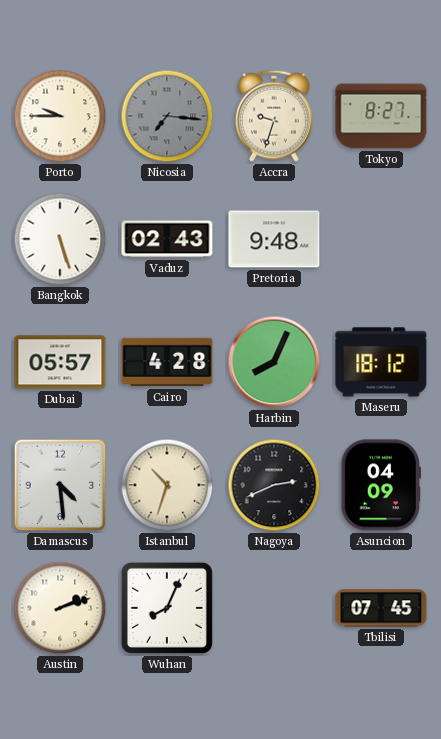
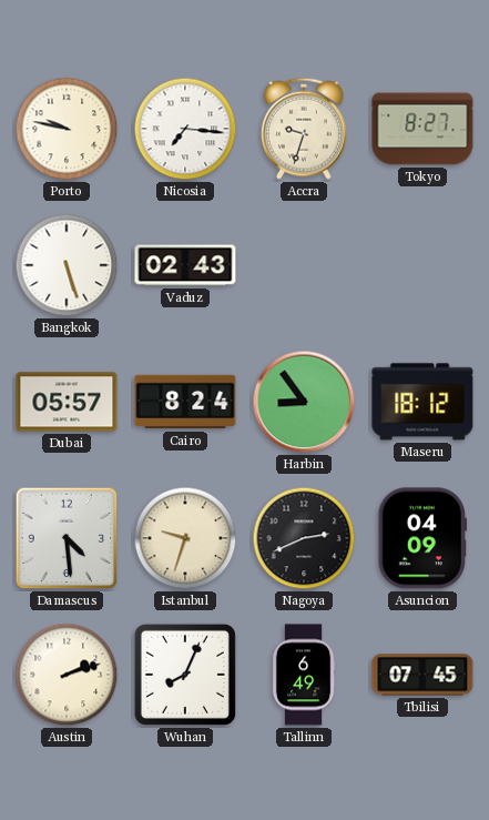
Porto: 9:45 -> 9:47
Nicosia dial: grey -> white
Pretoria: 9:48 -> none
Cairo: 4:28 -> 8:24
Harbin: 8:04 -> 8:54
Istanbul: 10:33 -> 9:33
Tallinn: none -> 6:49
